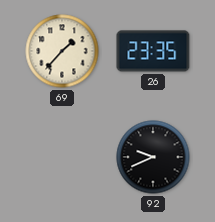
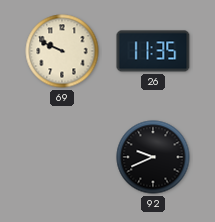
69: 1:37 -> 9:49
26: 23:35 -> 11:35
